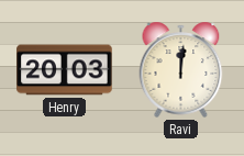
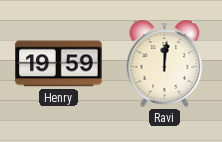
Henry: 20:03 -> 19:59
